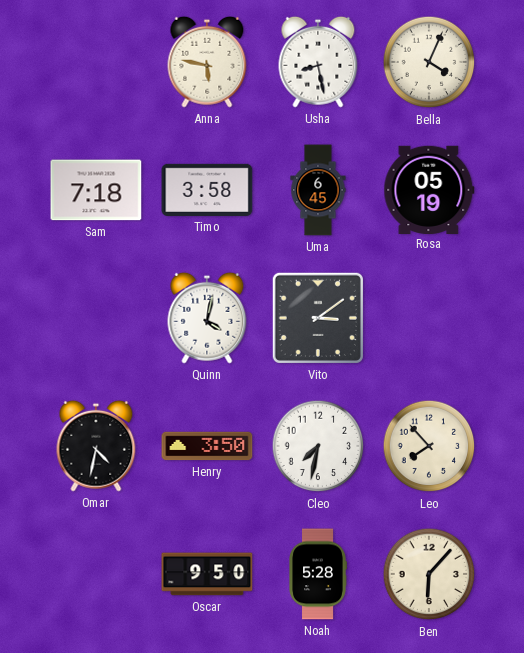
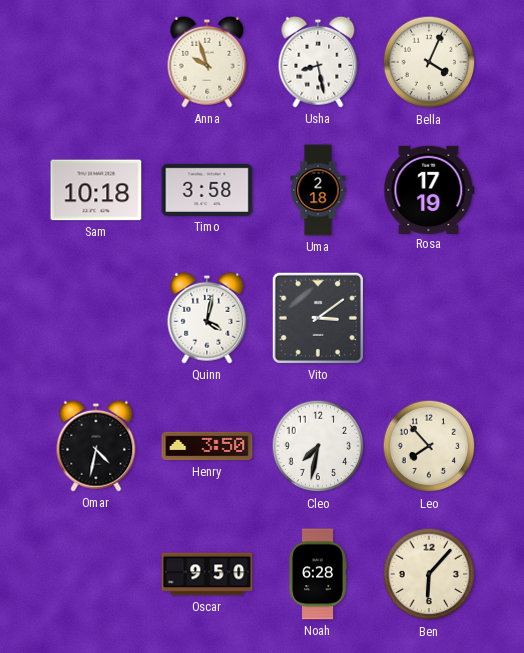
Anna: 5:47 -> 9:57
Sam: 7:18 -> 10:18
Uma: 6:45 -> 2:18
Rosa: 05:19 -> 17:19
Noah: 5:28 -> 6:28
